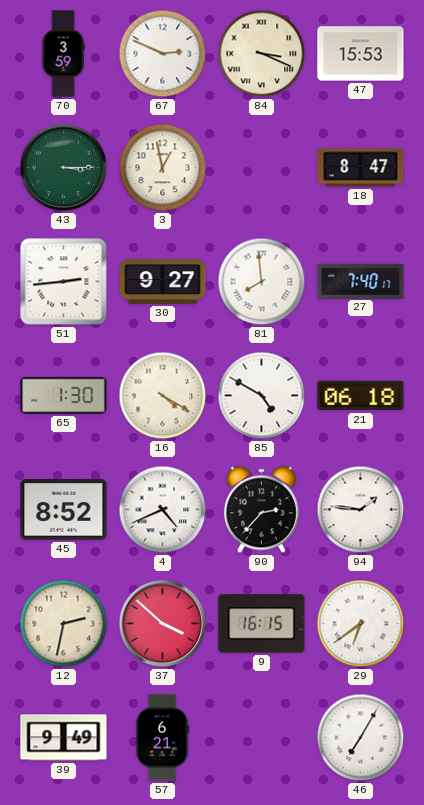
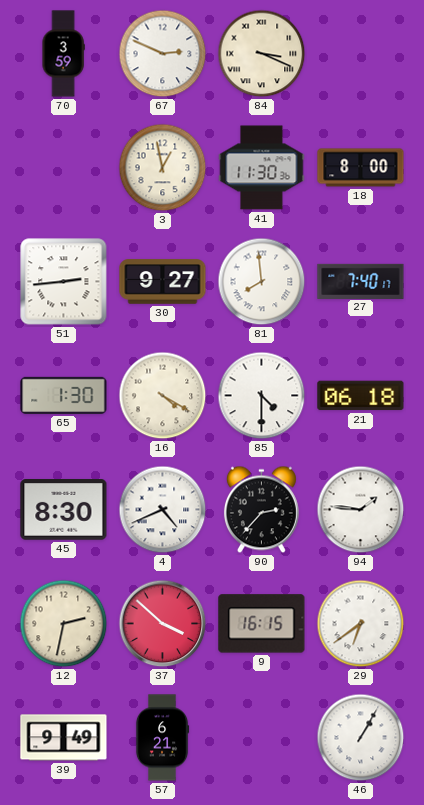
47: 15:53 -> none
43: 3:15 -> none
41: none -> 11:30
18: 8:47 -> 8:00
85: 4:50 -> 4:30
45: 8:52 -> 8:30
46: 7:05 -> 1:05
